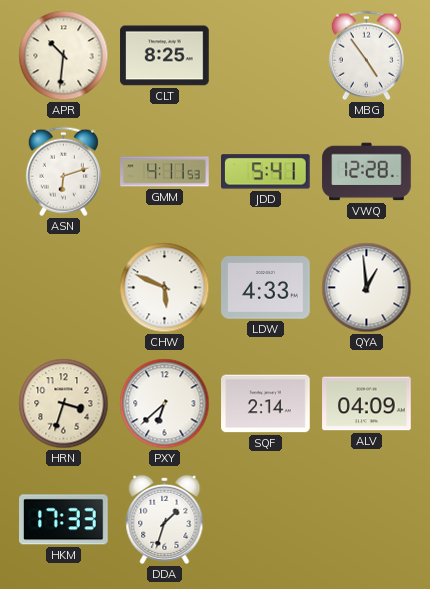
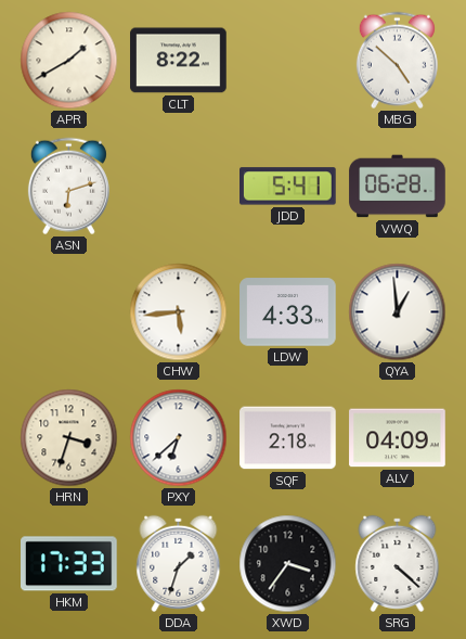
APR: 10:31 -> 1:40
CLT: 8:25 -> 8:22
MBG: 4:54 -> 4:52
GMM: 4:11 -> none
VWQ: 12:28 -> 06:28
CHW: 5:49 -> 5:44
SQF: 2:14 -> 2:18
XWD: none -> 3:36
SRG: none -> 4:22
